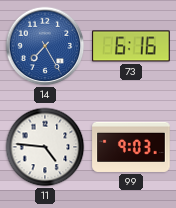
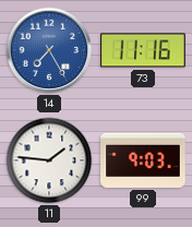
73: 6:16 -> 11:16
11: 4:46 -> 1:46
